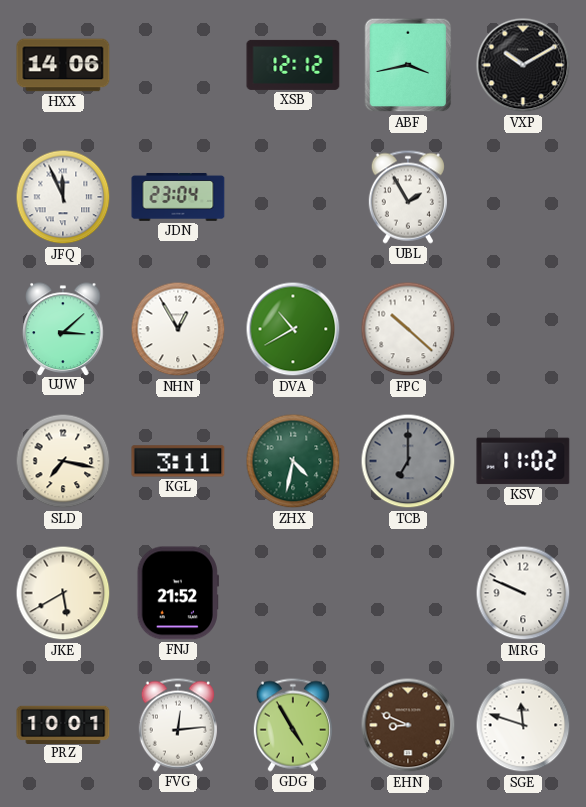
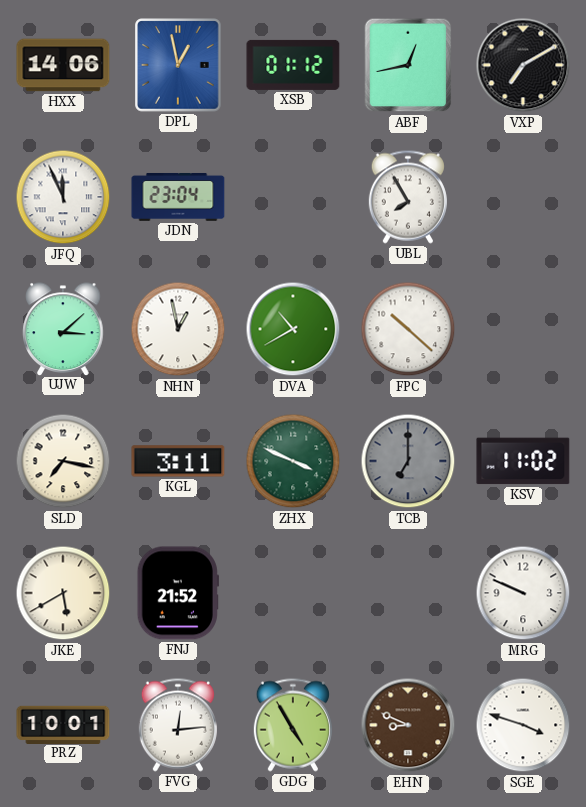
DPL: none -> 12:58
XSB: 12:12 -> 01:12
ABF: 3:43 -> 12:43
VXP: 10:10 -> 7:10
UBL: 1:55 -> 7:55
NHN: 12:55 -> 12:58
ZHX: 4:32 -> 3:49
SGE: 11:48 -> 3:48
